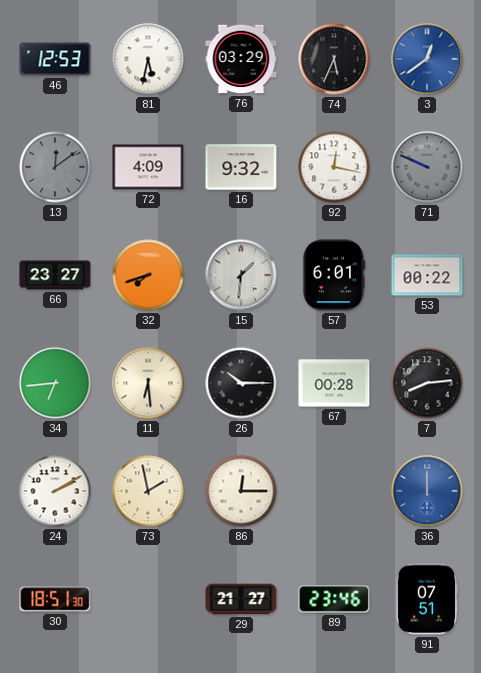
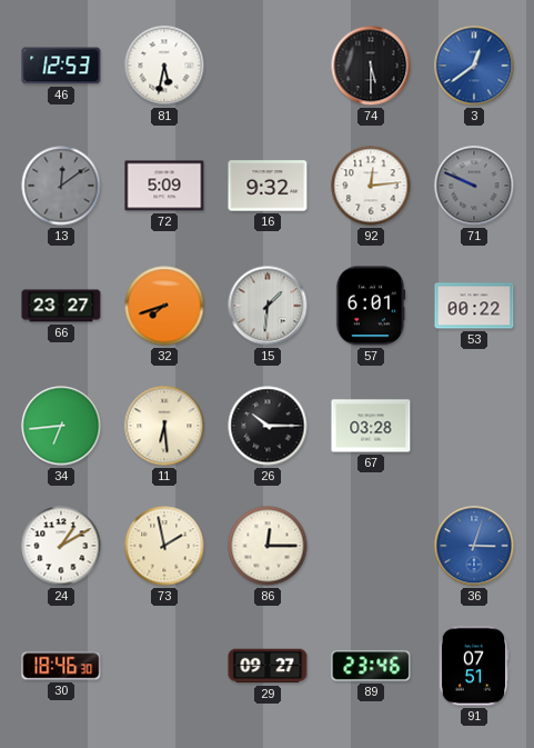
76: 03:29 -> none
74: 5:34 -> 5:30
72: 4:09 -> 5:09
92: 12:17 -> 12:14
67: 00:28 -> 03:28
7: 8:14 -> none
24: 2:10 -> 1:10
36: 12:00 -> 3:03
30: 18:51 -> 18:46
29: 21:27 -> 09:27
